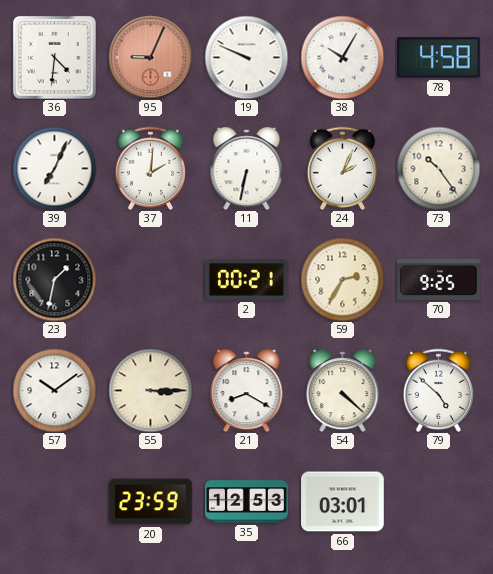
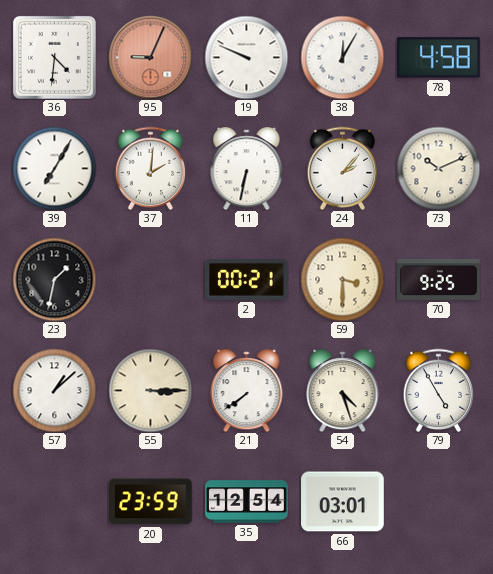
38: 10:05 -> 12:05
39: 7:04 -> 7:05
24: 2:04 -> 2:07
73: 10:24 -> 10:11
59: 2:35 -> 3:30
57: 10:09 -> 1:08
21: 8:20 -> 7:39
54: 4:22 -> 4:27
79: 4:52 -> 4:55
35: 12:53 -> 12:54
